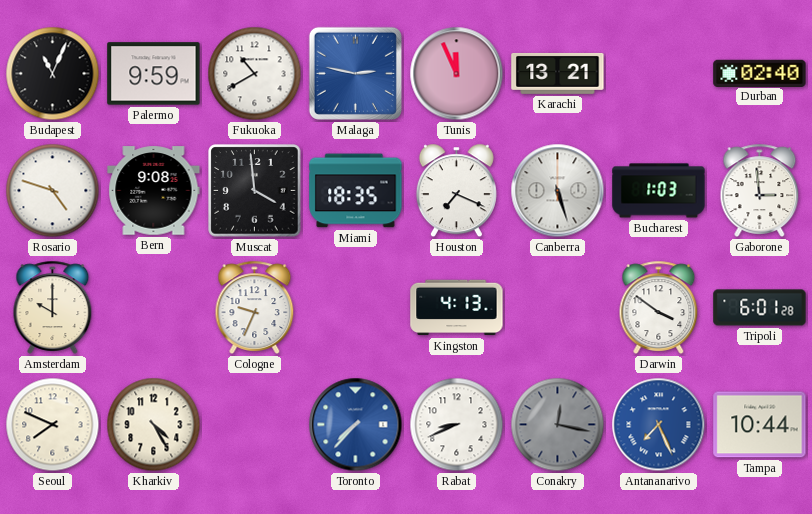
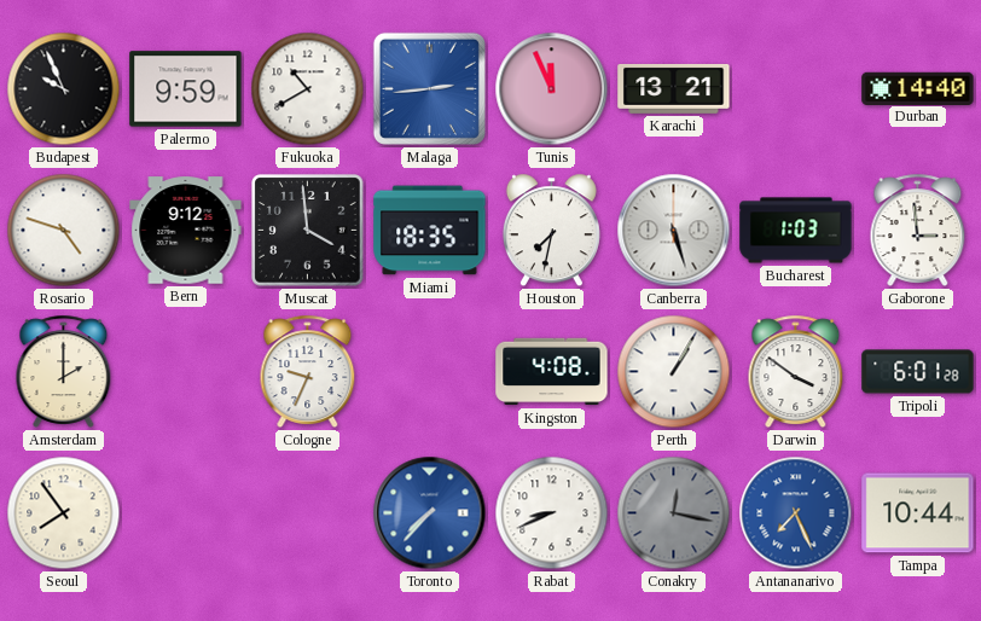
Budapest: 11:04 -> 9:56
Malaga: 2:47 -> 2:44
Durban: 02:40 -> 14:40
Bern: 9:08 -> 9:12
Houston: 7:19 -> 7:32
Amsterdam: 10:00 -> 2:00
Kingston: 4:13 -> 4:08
Perth: none -> 1:05
Seoul: 7:49 -> 7:54
Kharkiv: 4:25 -> none
